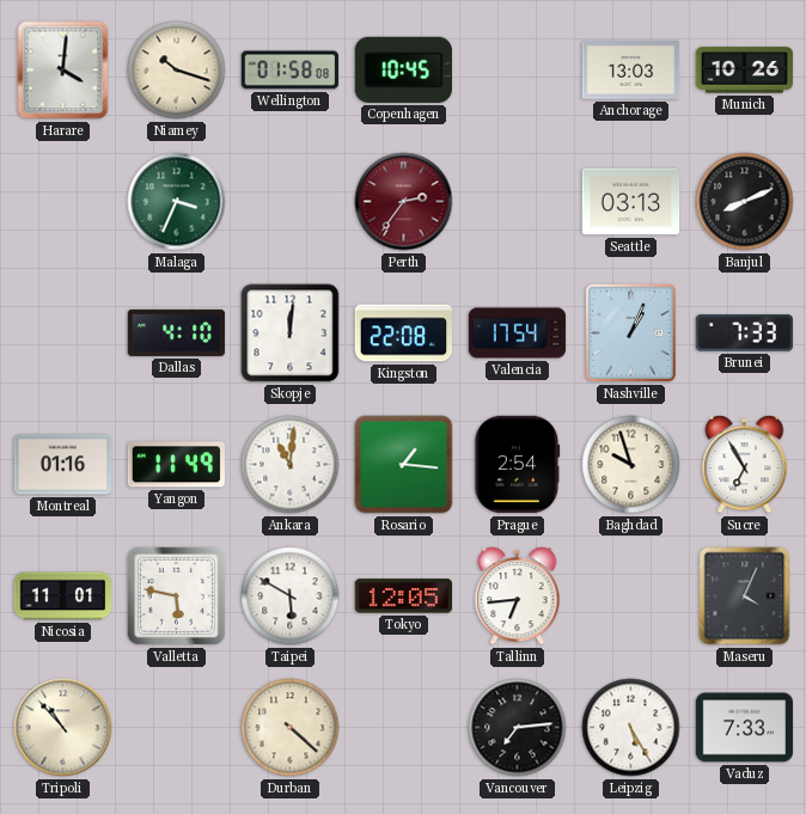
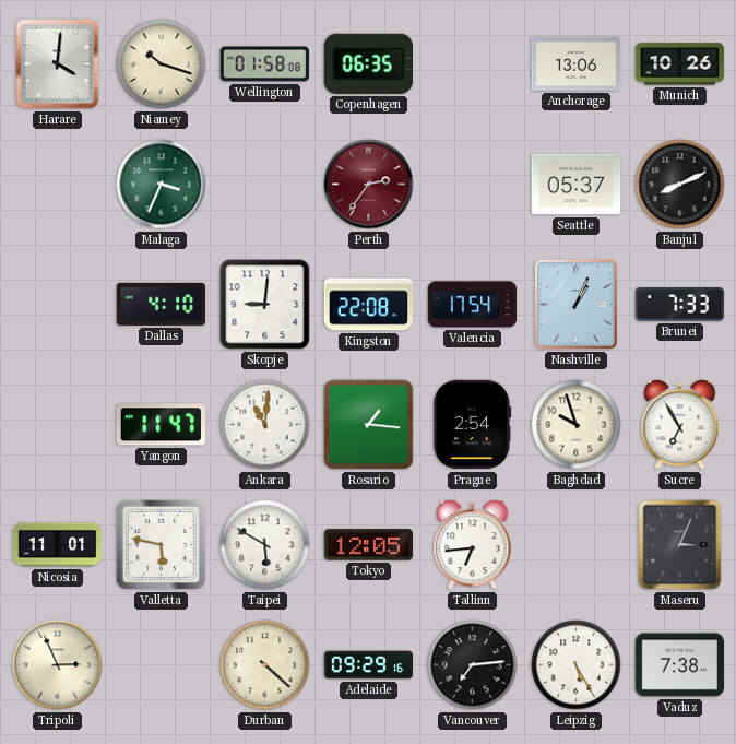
Copenhagen: 10:45 -> 06:35
Anchorage: 13:03 -> 13:06
Seattle: 03:13 -> 05:37
Skopje: 12:01 -> 9:01
Montreal: 01:16 -> none
Yangon: 11:49 -> 11:47
Maseru: 4:04 -> 3:04
Tripoli: 10:53 -> 2:56
Adelaide: none -> 09:29
Vaduz: 7:33 -> 7:38
